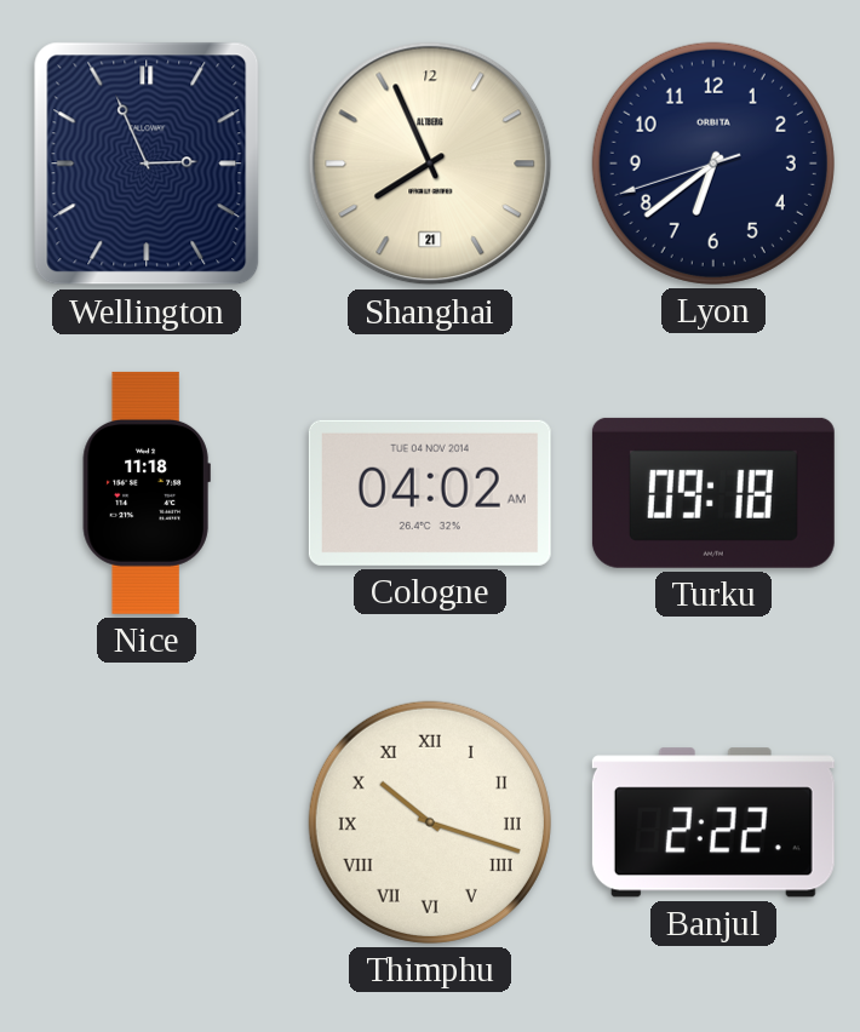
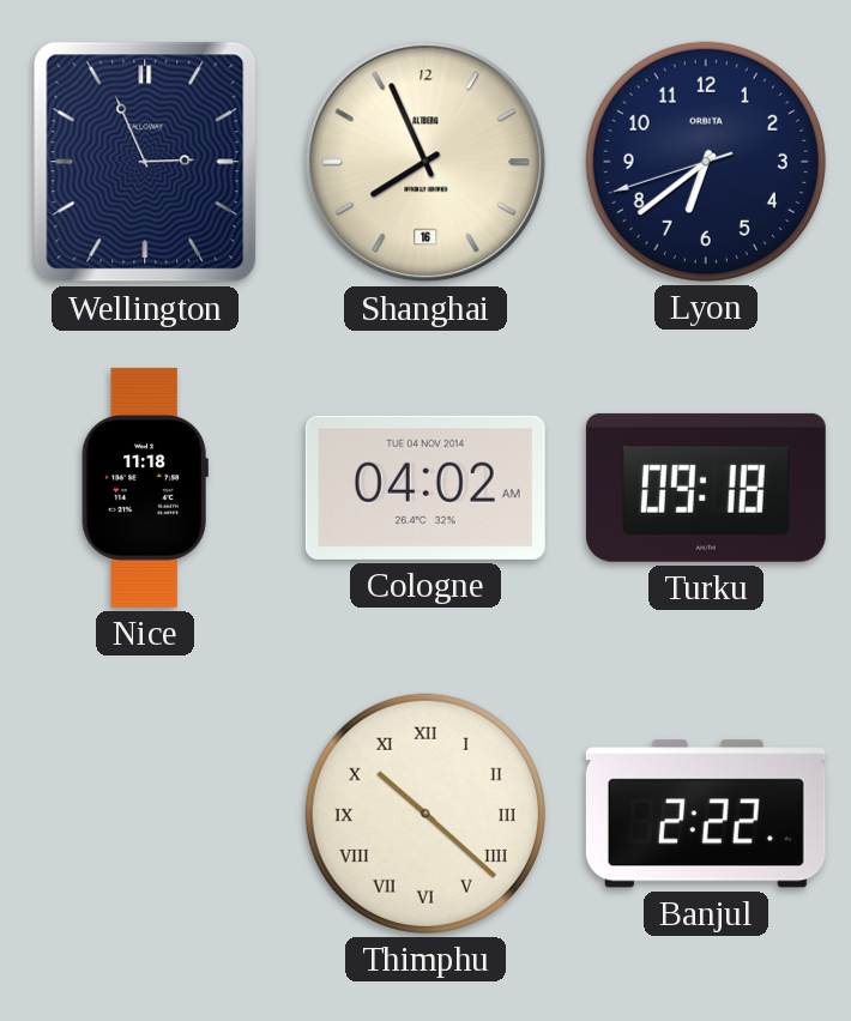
Shanghai date: 21 -> 16
Thimphu: 10:18 -> 10:22
